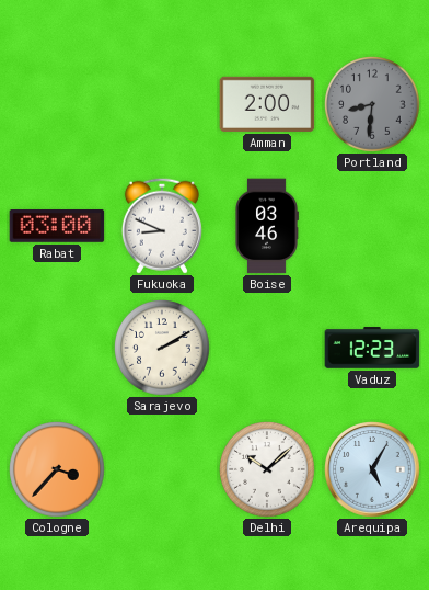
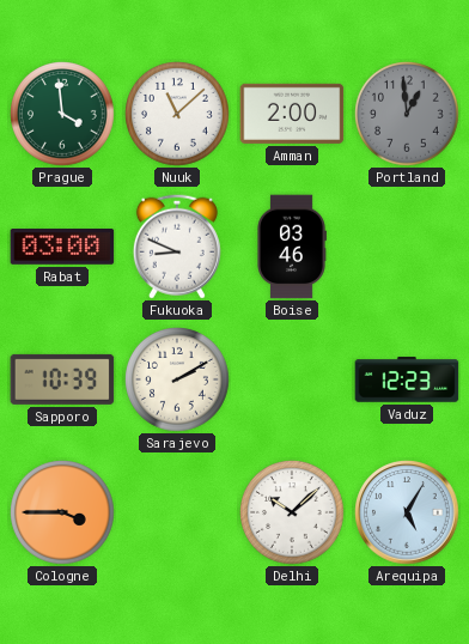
Prague: none -> 3:59
Nuuk: none -> 11:08
Portland: 8:31 -> 12:59
Sapporo: none -> 10:39
Cologne: 3:37 -> 3:45
